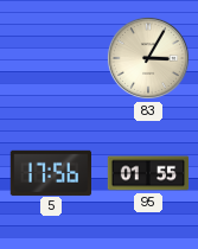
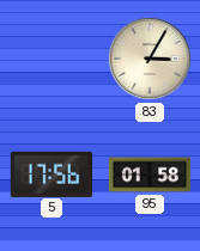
95: 01:55 -> 01:58
